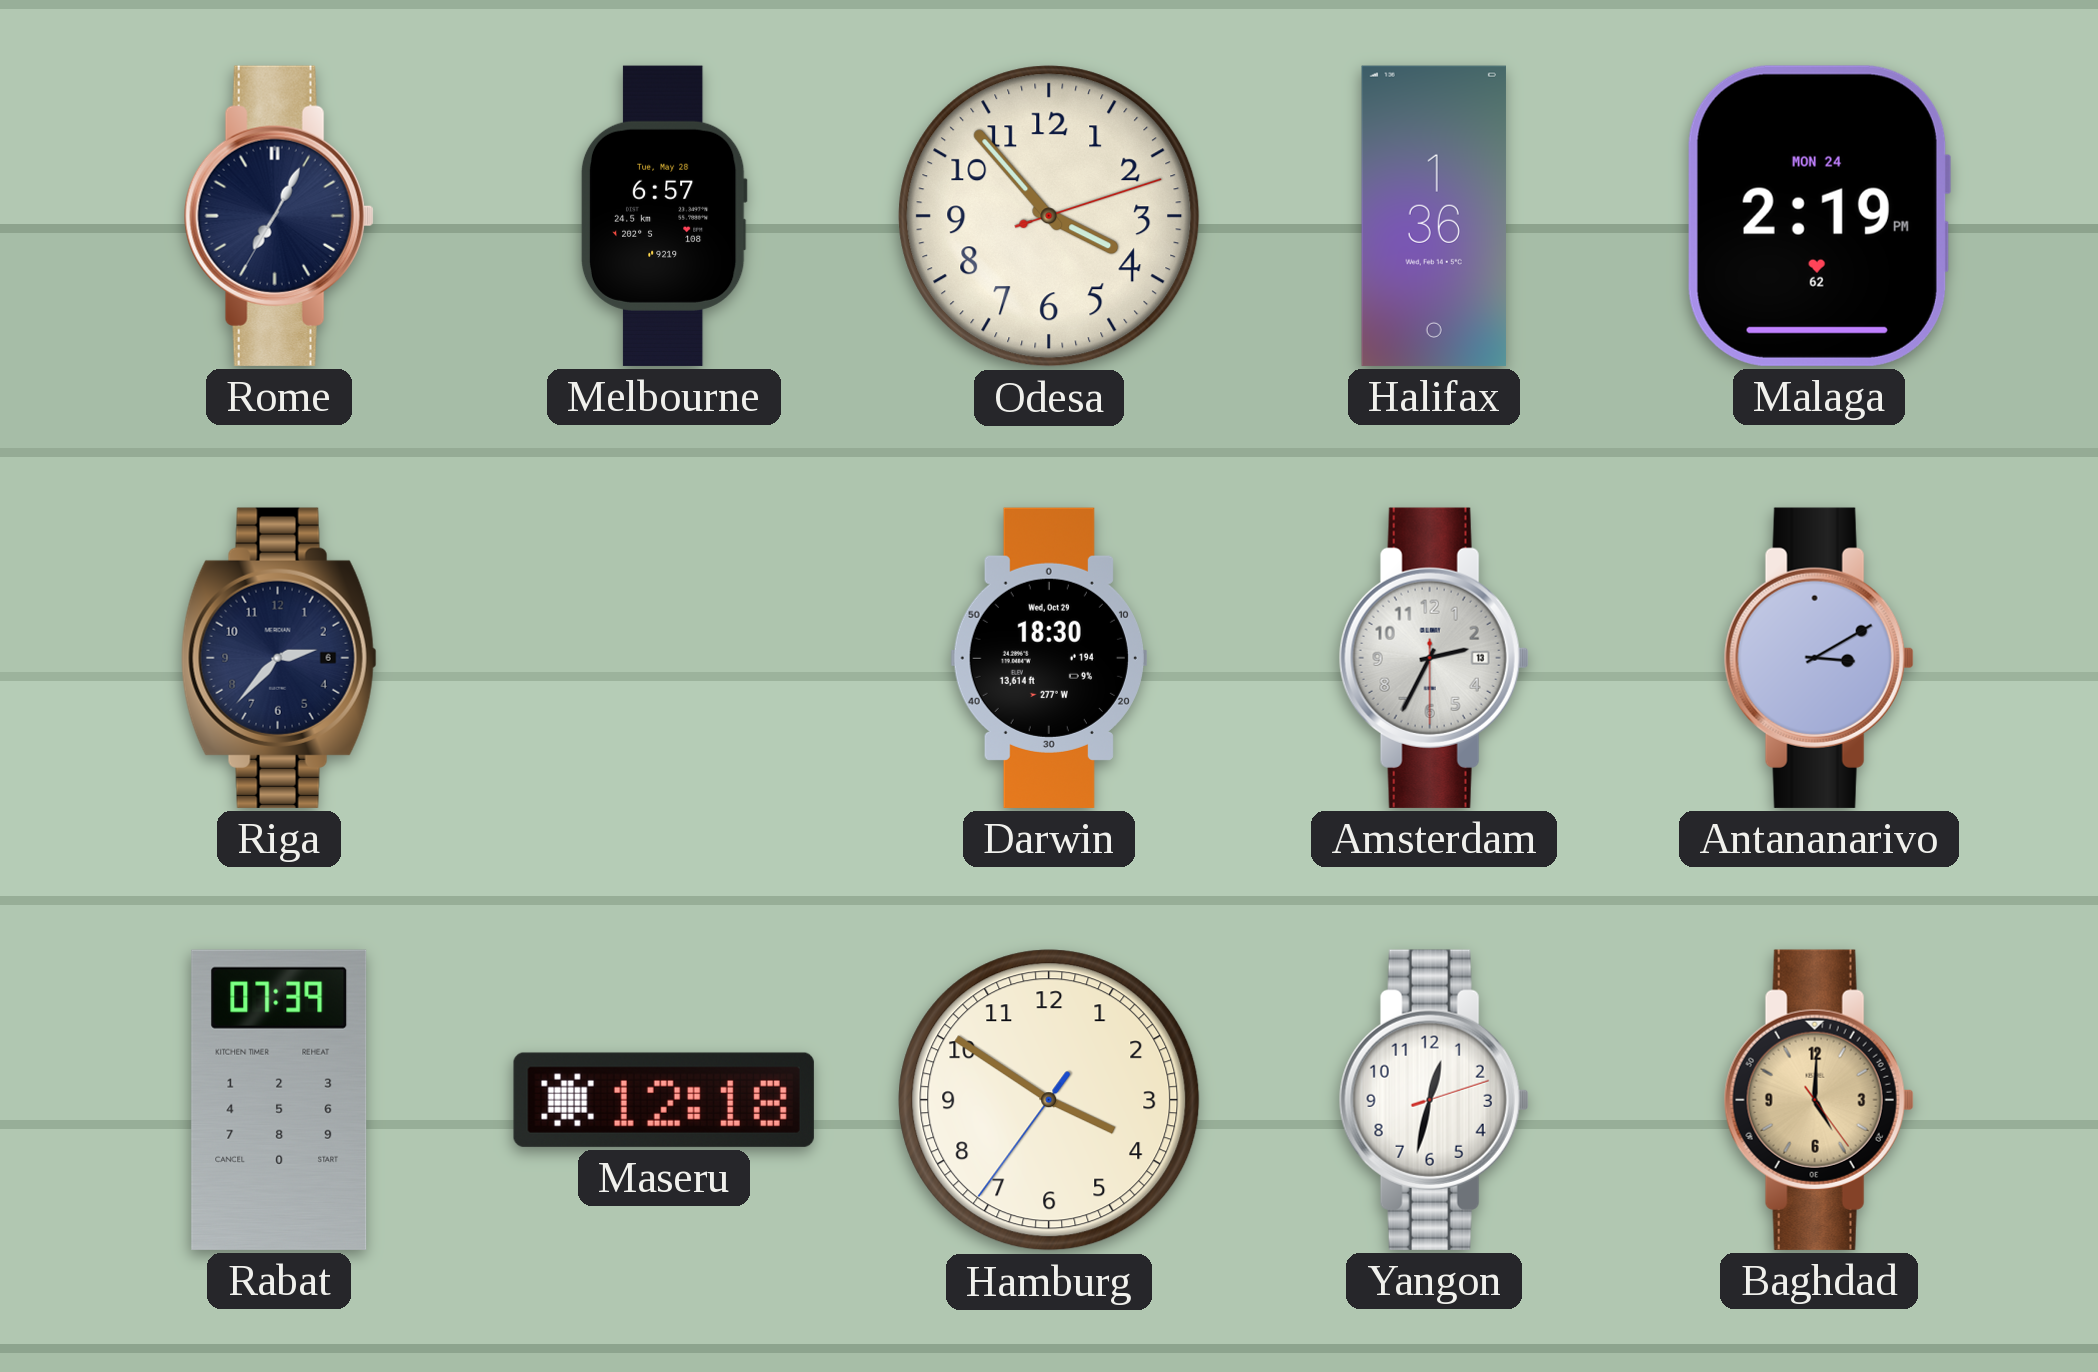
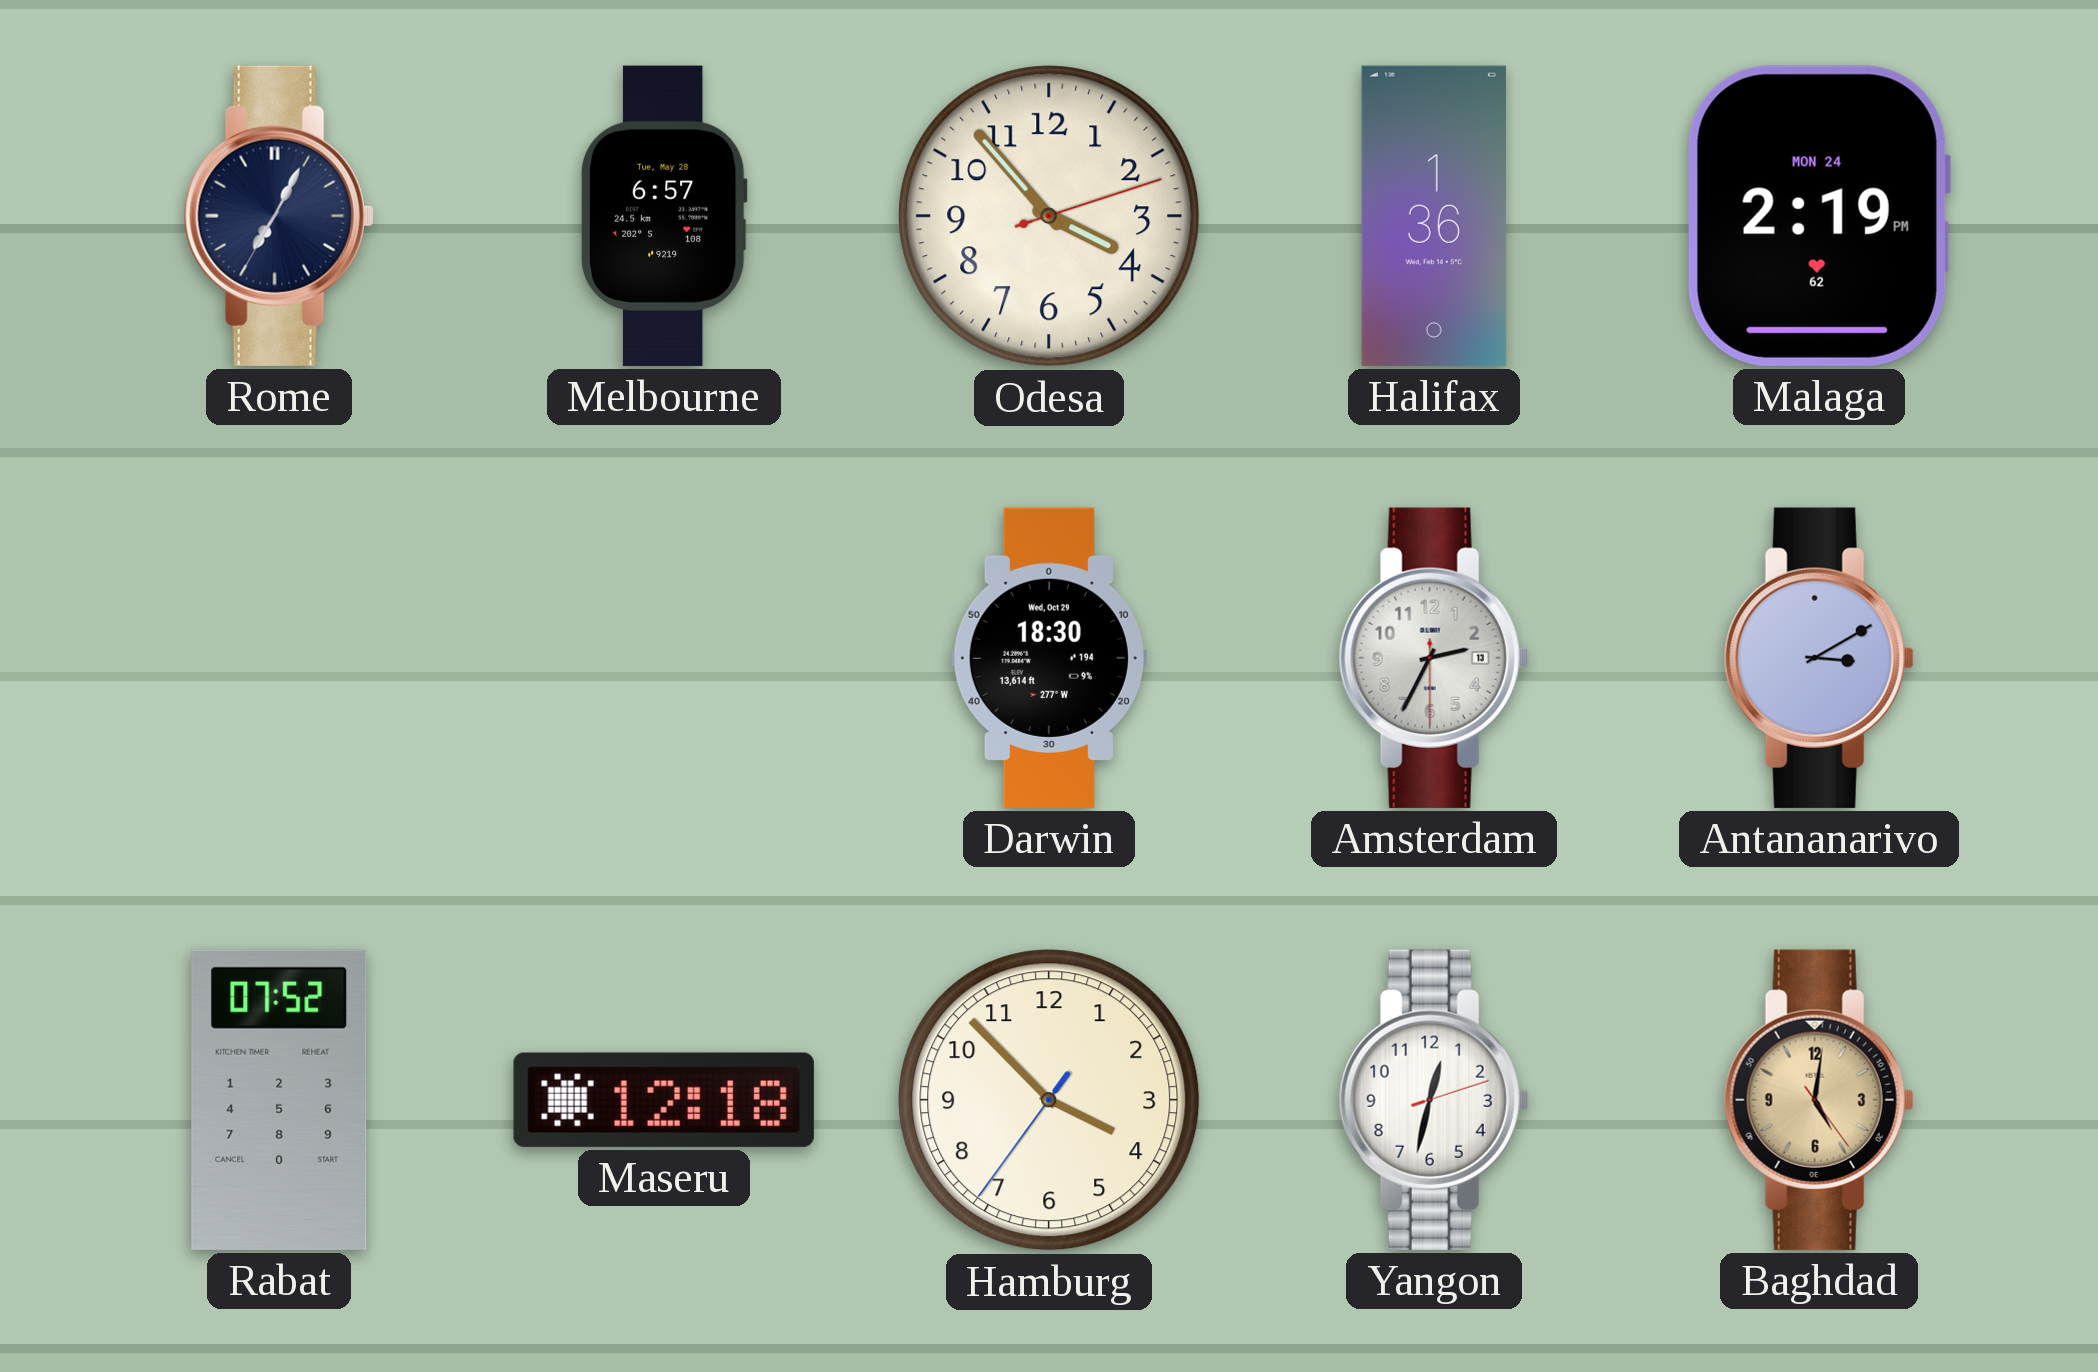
Riga: 2:37 -> none
Rabat: 07:39 -> 07:52
Hamburg: 3:50 -> 3:52
Baghdad: 5:00 -> 5:01
